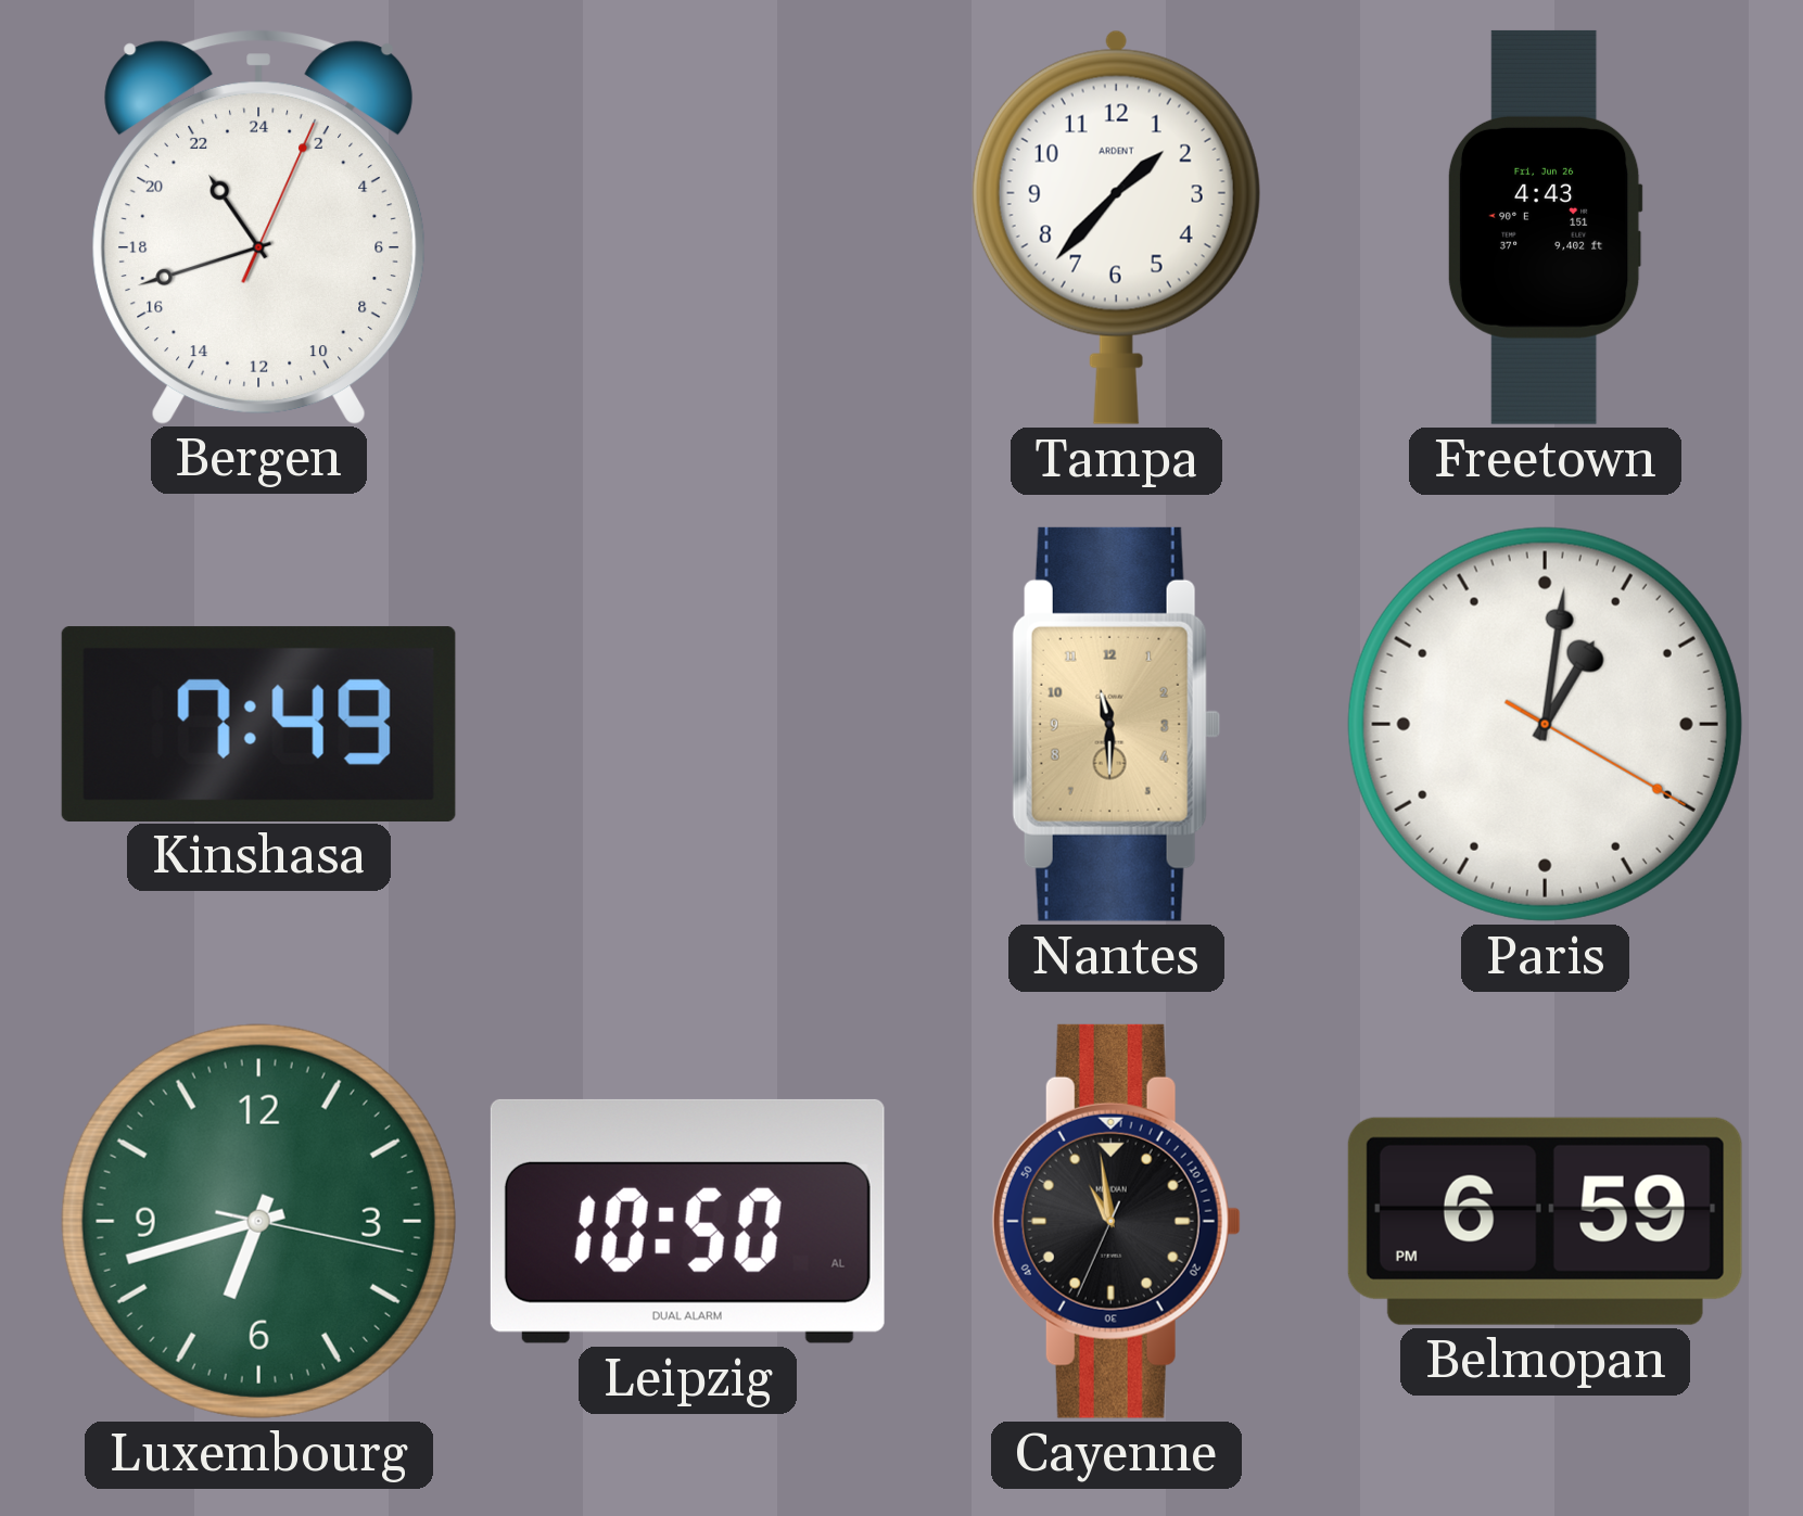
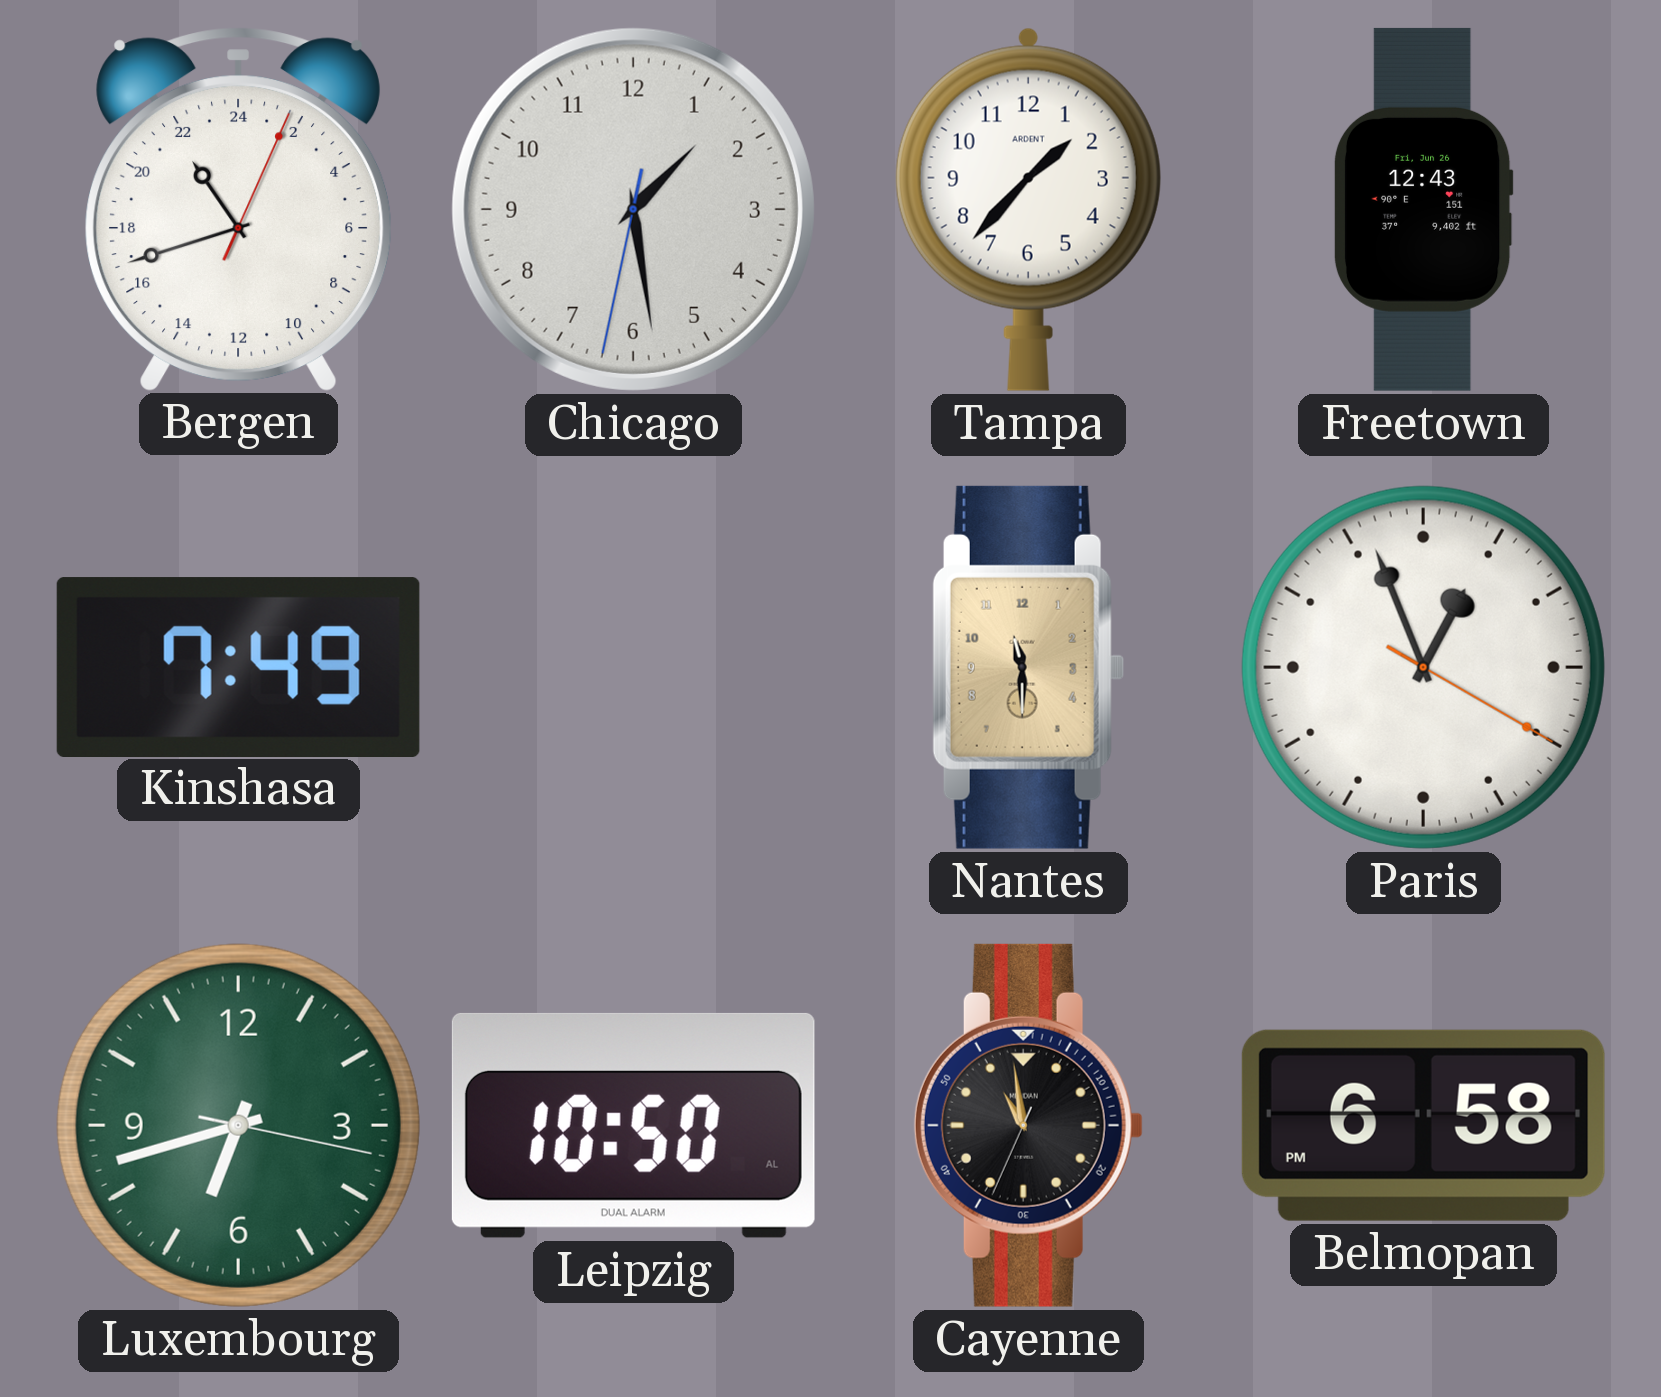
Chicago: none -> 1:28
Freetown: 4:43 -> 12:43
Paris: 1:01 -> 12:56
Belmopan: 6:59 -> 6:58
